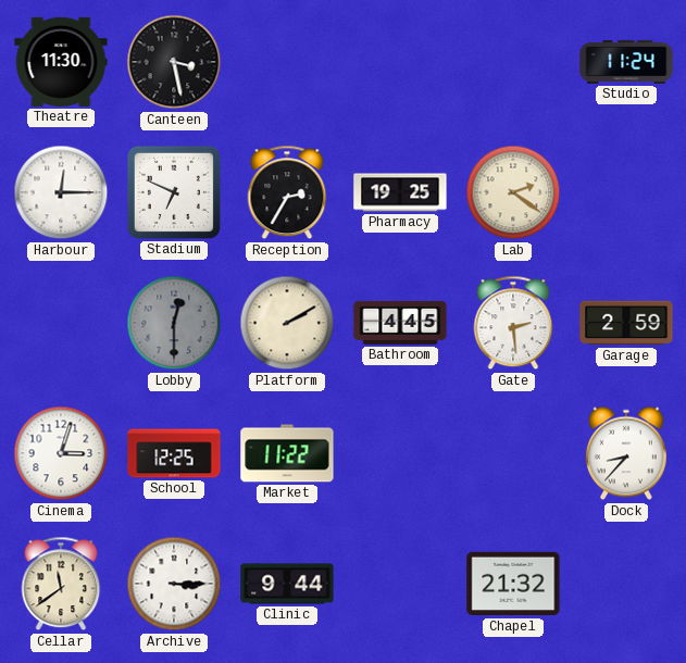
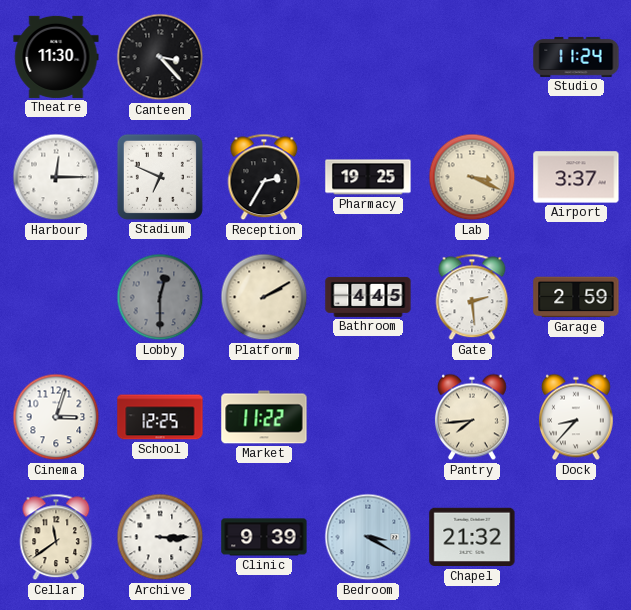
Canteen: 3:28 -> 3:23
Lab: 2:21 -> 3:19
Airport: none -> 3:37
Pantry: none -> 7:44
Clinic: 9:44 -> 9:39
Bedroom: none -> 3:20
